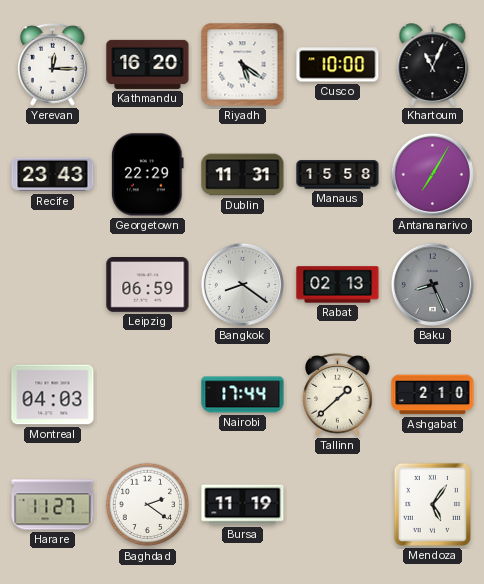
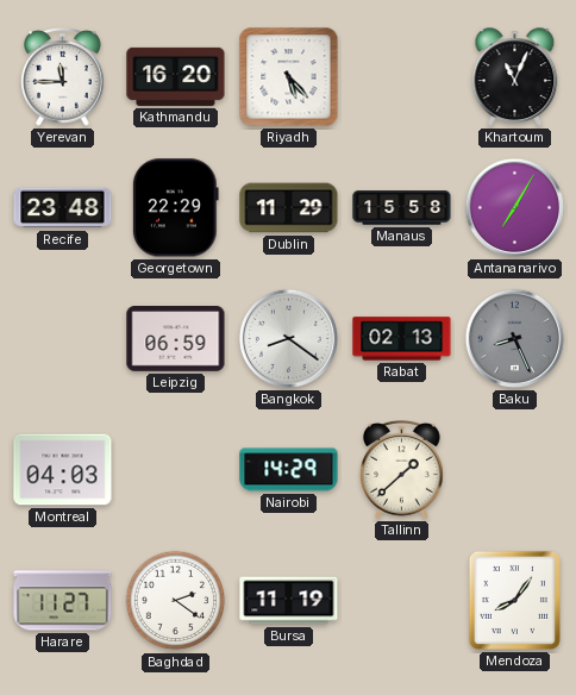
Yerevan: 12:15 -> 11:45
Riyadh: 5:21 -> 5:23
Cusco: 10:00 -> none
Recife: 23:43 -> 23:48
Dublin: 11:31 -> 11:29
Nairobi: 17:44 -> 14:29
Ashgabat: 2:10 -> none
Mendoza: 5:06 -> 8:06
